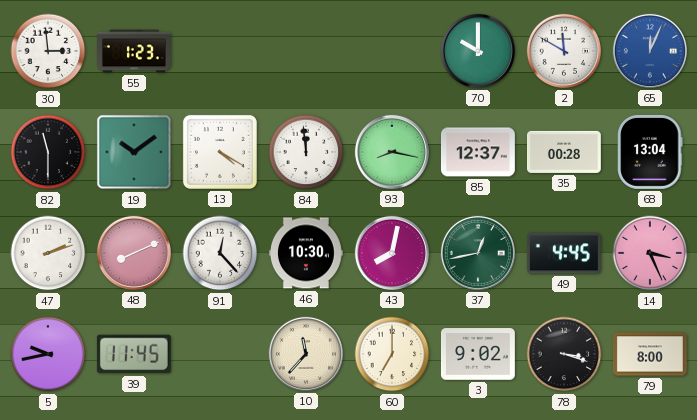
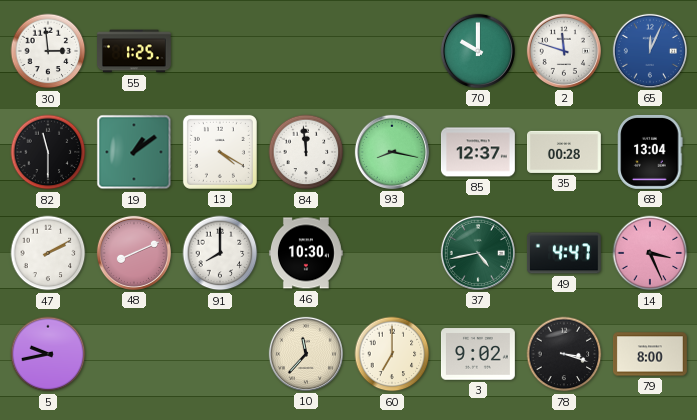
55: 1:23 -> 1:25
2: 11:50 -> 11:48
19: 10:09 -> 1:09
47: 2:12 -> 2:10
91: 12:23 -> 8:00
43: 8:02 -> none
37: 12:43 -> 4:43
49: 4:45 -> 4:47
39: 11:45 -> none
